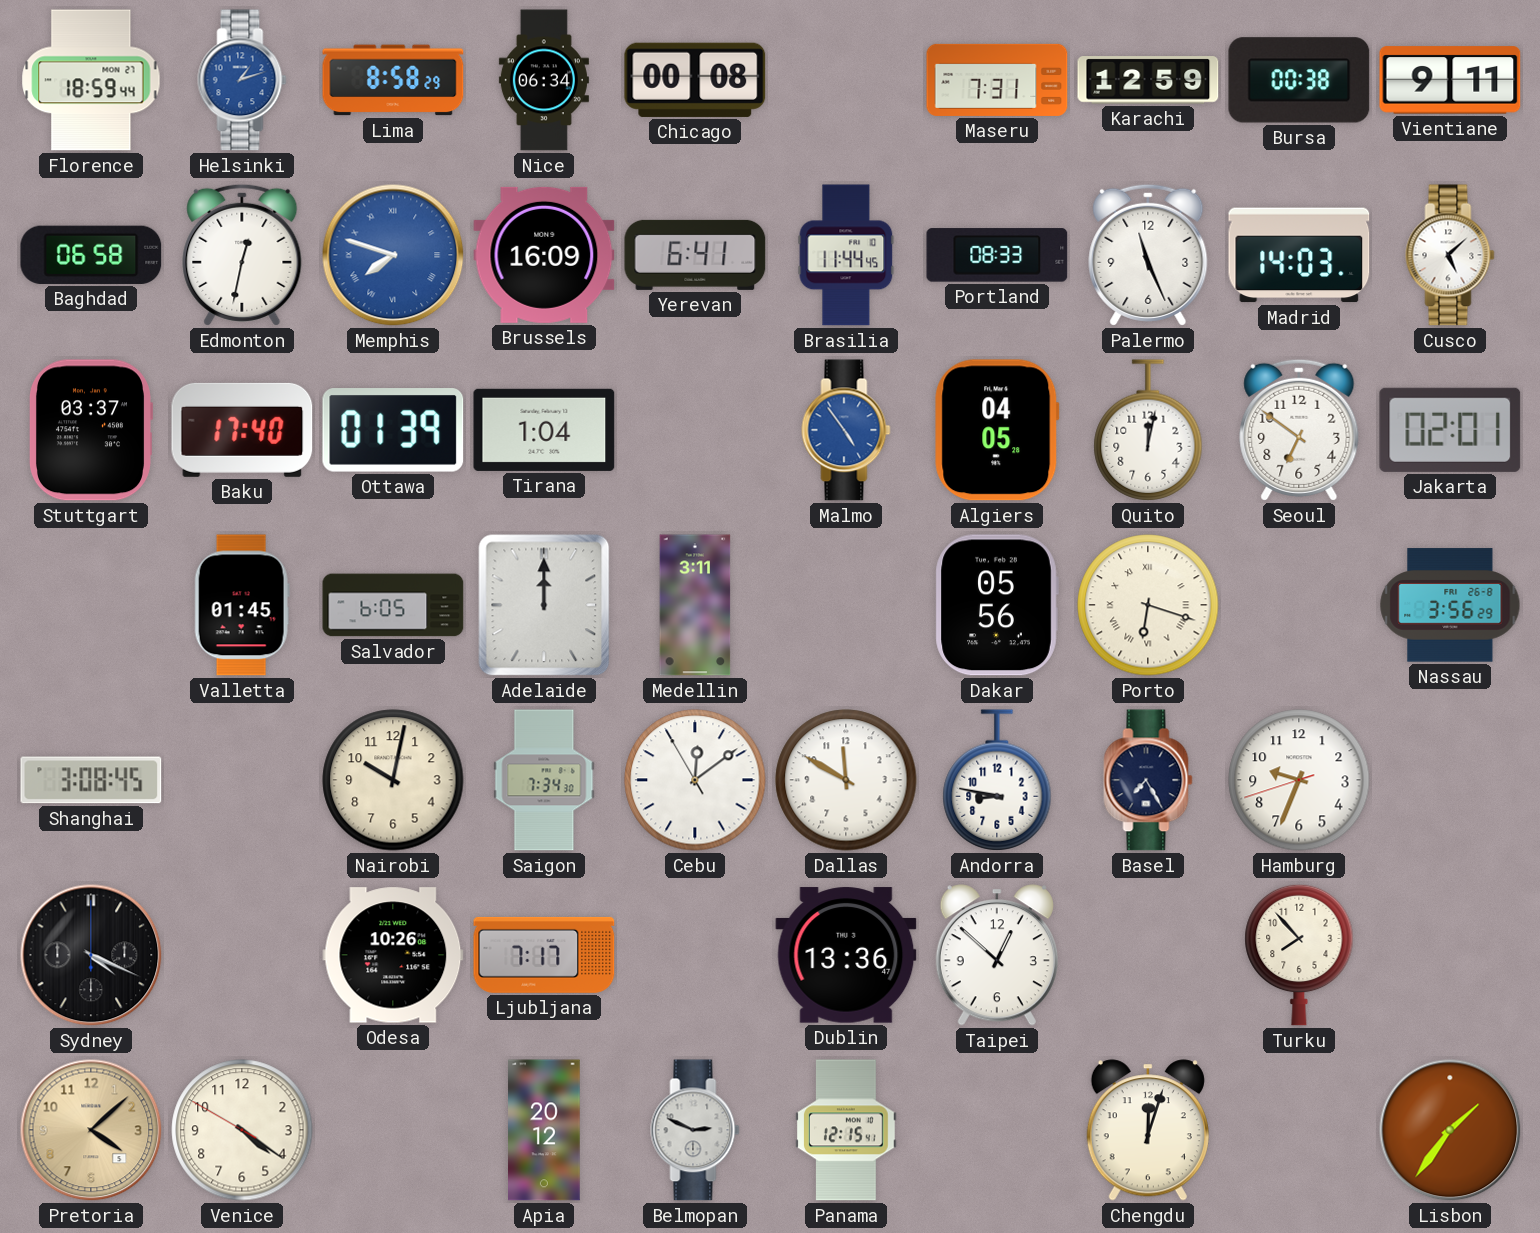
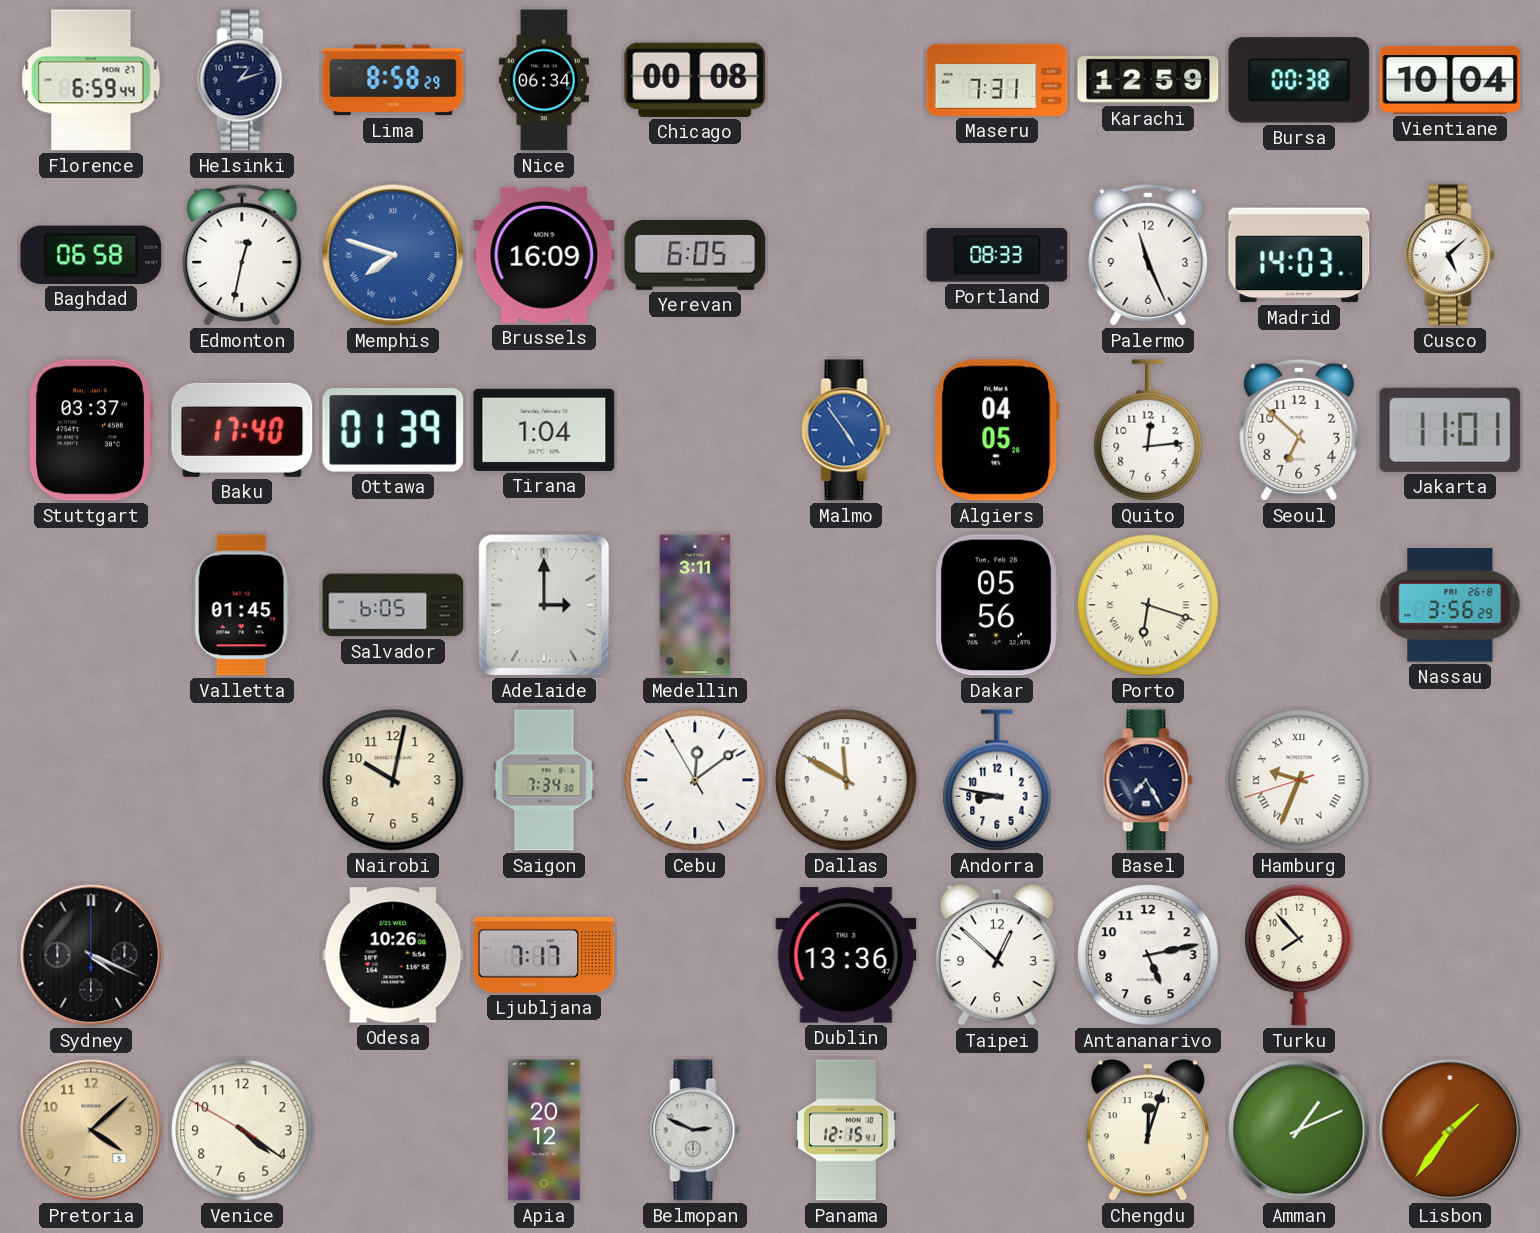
Florence: 18:59 -> 6:59
Helsinki dial: blue -> navy
Vientiane: 9:11 -> 10:04
Yerevan: 6:41 -> 6:05
Brasilia: 11:44 -> none
Quito: 12:02 -> 12:14
Seoul: 6:51 -> 6:52
Jakarta: 02:01 -> 11:01
Adelaide: 12:00 -> 3:00
Shanghai: 3:08 -> none
Hamburg numerals: Arabic -> Roman
Antananarivo: none -> 5:13
Amman: none -> 1:11
